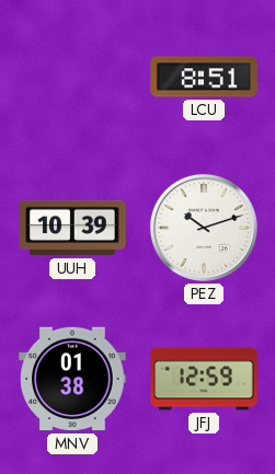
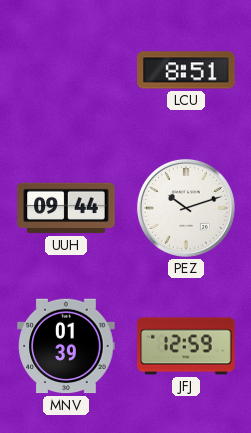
UUH: 10:39 -> 09:44
MNV: 01:38 -> 01:39
